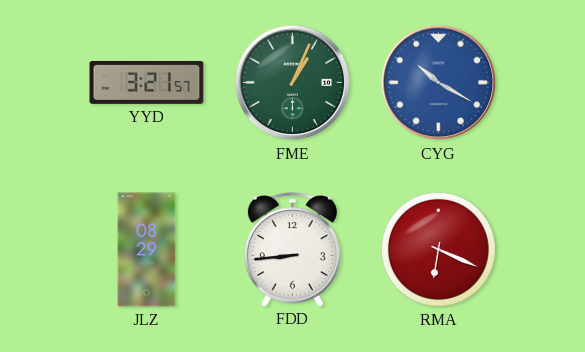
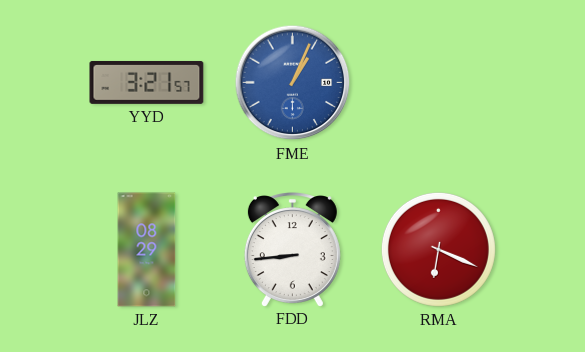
FME dial: green -> blue
CYG: 10:20 -> none
